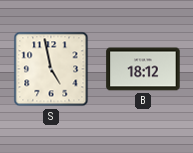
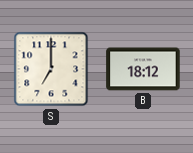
S: 4:58 -> 7:00
